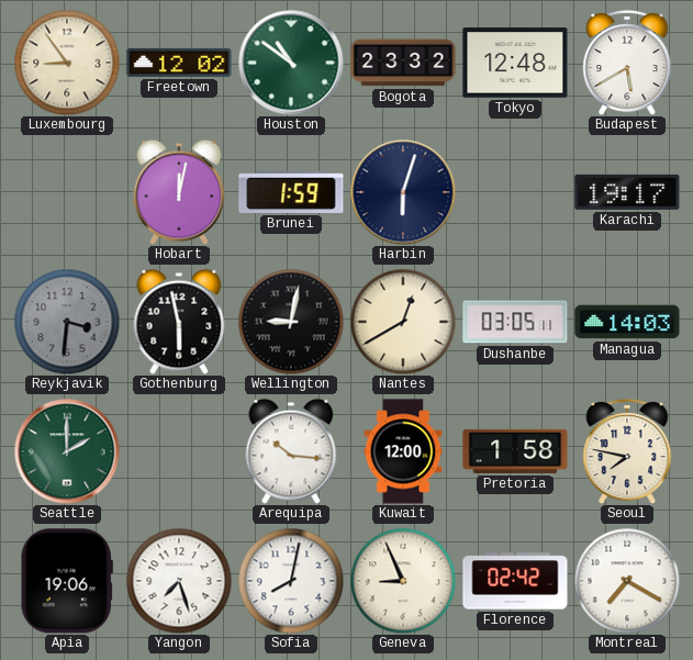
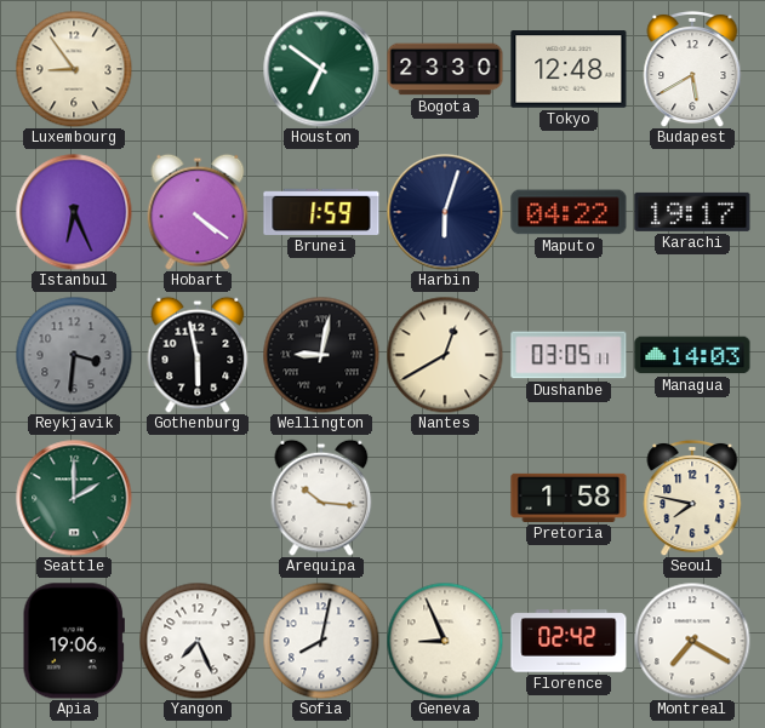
Freetown: 12:02 -> none
Houston: 10:51 -> 6:51
Bogota: 23:32 -> 23:30
Istanbul: none -> 6:26
Hobart: 12:02 -> 4:21
Maputo: none -> 04:22
Kuwait: 12:00 -> none
Yangon: 7:27 -> 7:26
